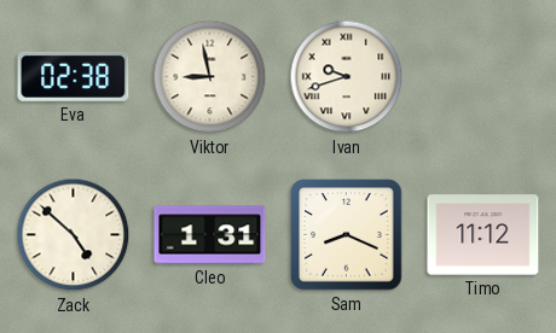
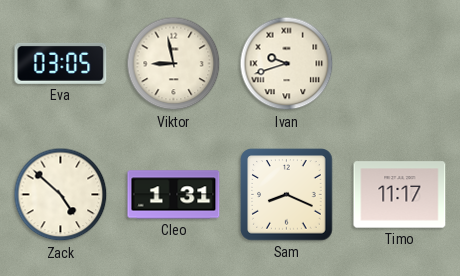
Eva: 02:38 -> 03:05
Timo: 11:12 -> 11:17
